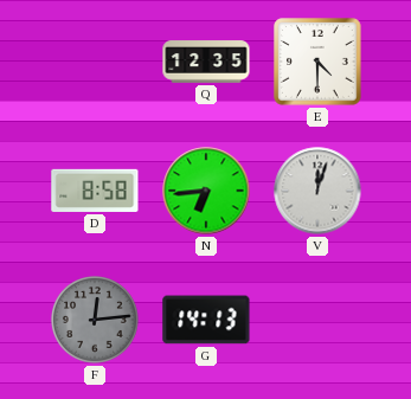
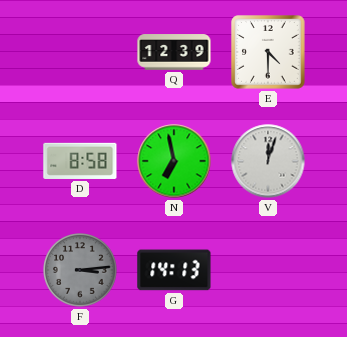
Q: 12:35 -> 12:39
N: 6:44 -> 6:58
F: 12:14 -> 3:14
